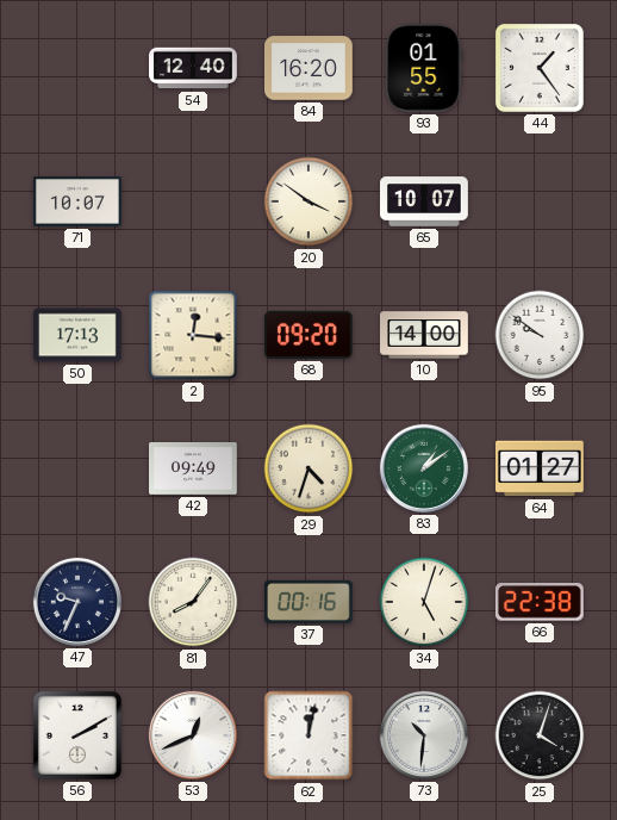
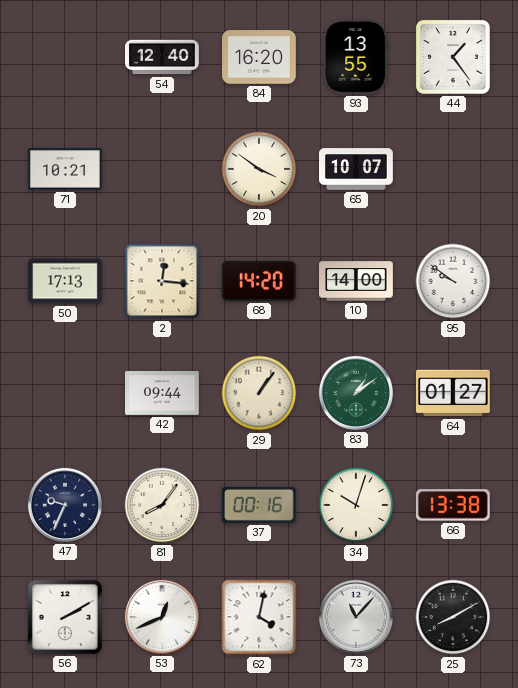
93: 01:55 -> 13:55
71: 10:07 -> 10:21
68: 09:20 -> 14:20
42: 09:49 -> 09:44
29: 4:33 -> 1:06
34: 5:03 -> 10:03
66: 22:38 -> 13:38
62: 12:02 -> 4:02
73: 10:31 -> 11:07
25: 4:03 -> 8:10
